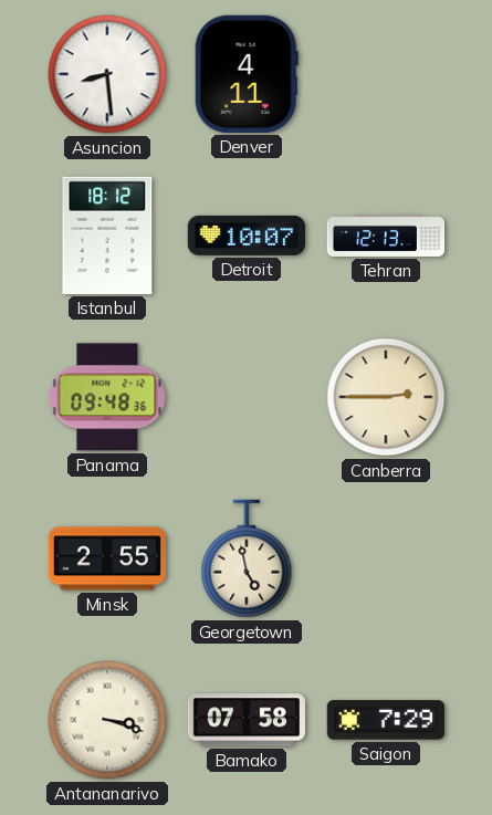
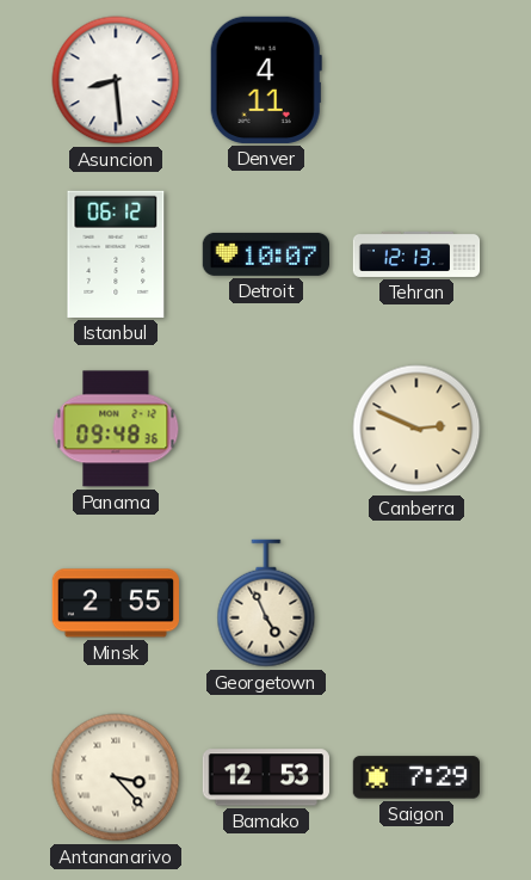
Istanbul: 18:12 -> 06:12
Canberra: 2:45 -> 2:49
Georgetown: 4:58 -> 4:56
Antananarivo: 3:18 -> 3:23
Bamako: 07:58 -> 12:53
